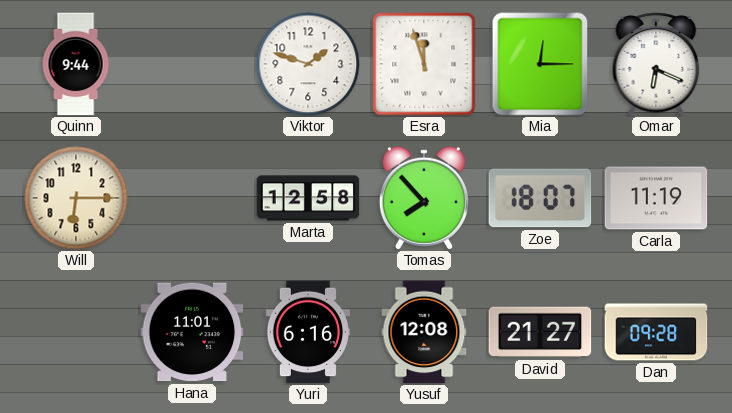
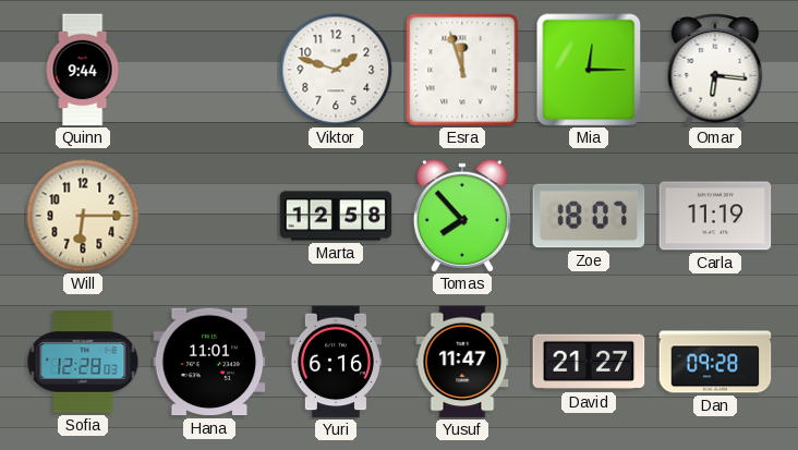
Omar: 6:19 -> 6:16
Sofia: none -> 12:28
Yusuf: 12:08 -> 11:47
